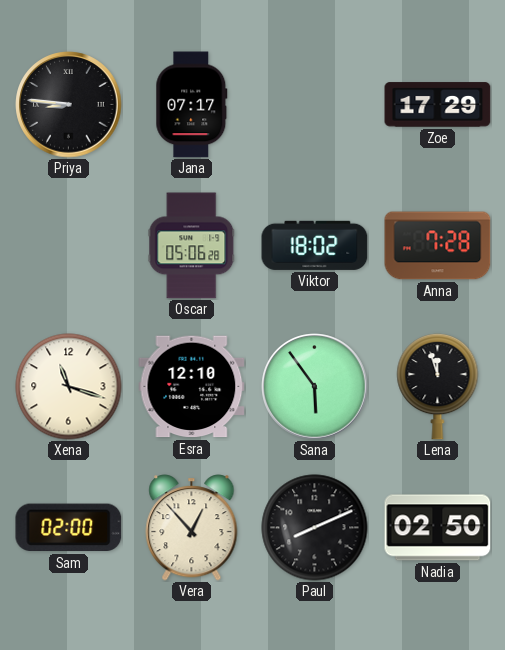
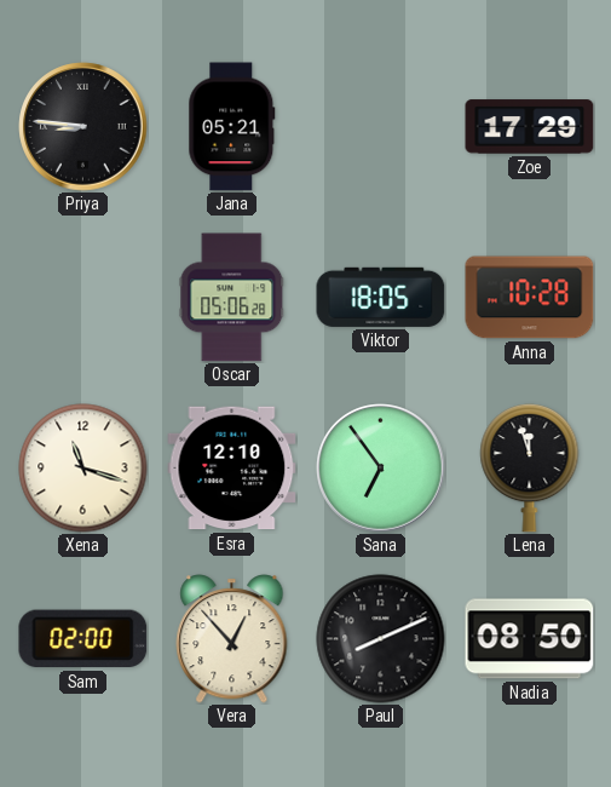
Jana: 07:17 -> 05:21
Viktor: 18:02 -> 18:05
Anna: 7:28 -> 10:28
Sana: 5:54 -> 6:54
Nadia: 02:50 -> 08:50
